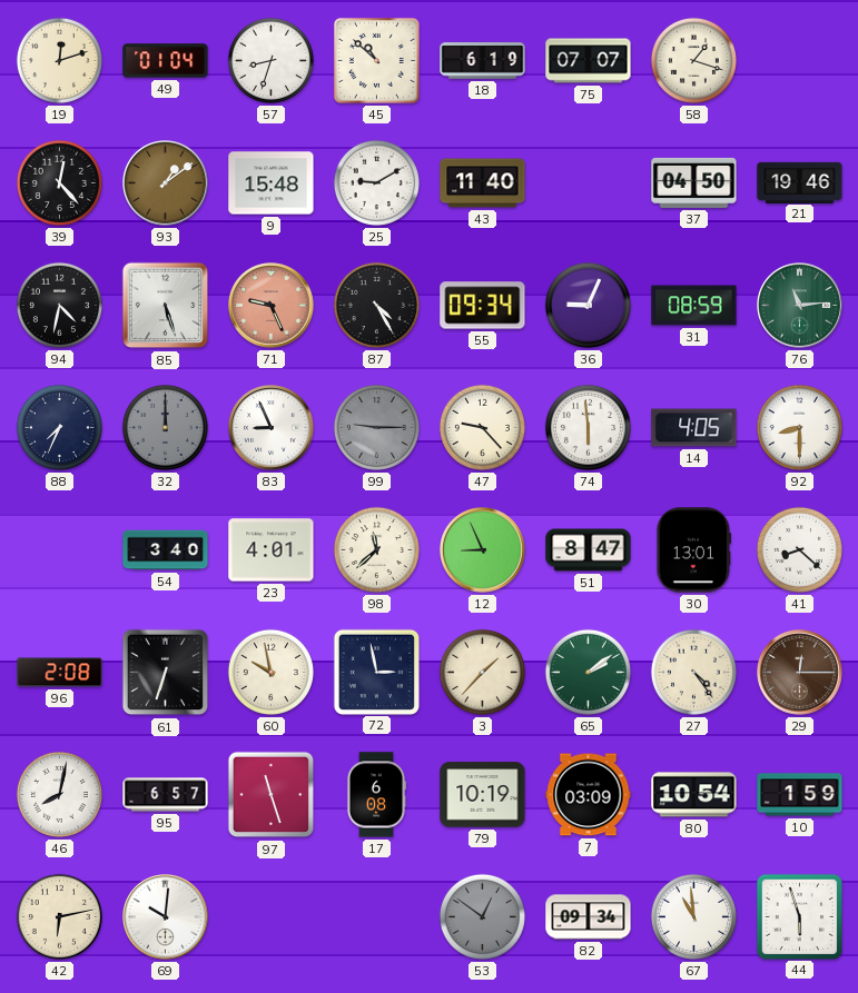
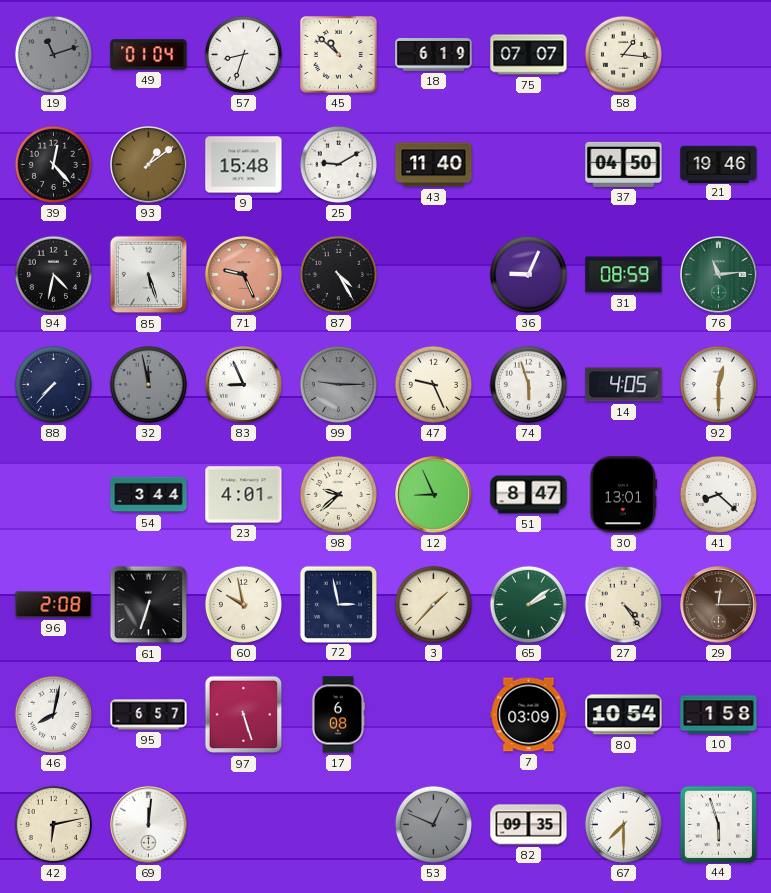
19: 12:12 -> 11:12
19 dial: cream -> grey
58: 1:18 -> 1:16
55: 09:34 -> none
88: 7:34 -> 7:37
32: 12:00 -> 11:58
47: 9:23 -> 9:26
74: 5:59 -> 5:57
92: 8:30 -> 12:30
54: 3:40 -> 3:44
98: 11:38 -> 9:38
97: 11:27 -> 5:27
79: 10:19 -> none
10: 1:59 -> 1:58
69: 10:01 -> 12:01
53: 12:51 -> 12:49
82: 09:34 -> 09:35
67: 10:59 -> 7:30
